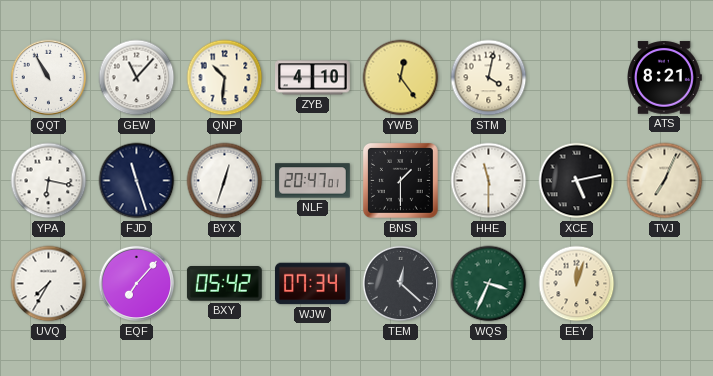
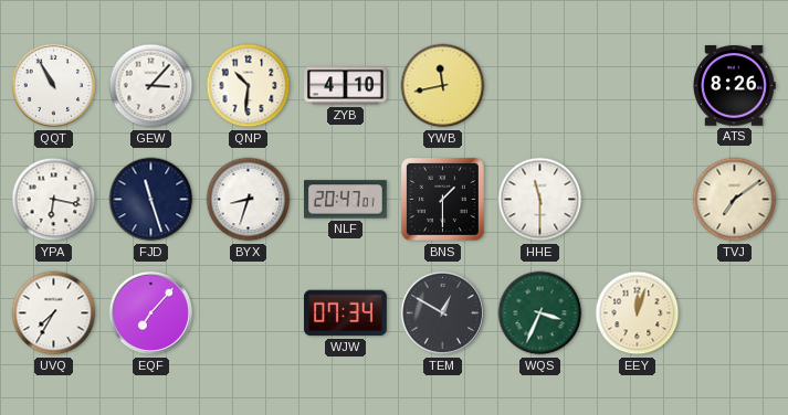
GEW: 11:07 -> 3:07
YWB: 12:24 -> 11:43
STM: 4:02 -> none
ATS: 8:21 -> 8:26
BYX: 12:33 -> 8:33
XCE: 5:13 -> none
TVJ: 7:04 -> 7:09
BXY: 05:42 -> none
TEM: 12:22 -> 12:50
